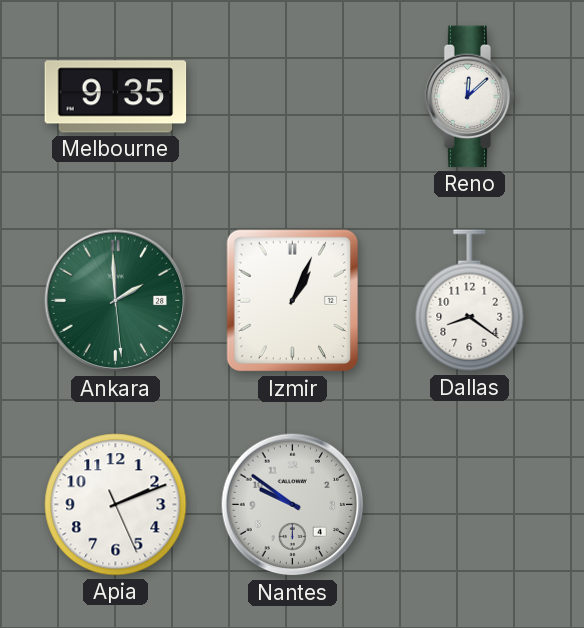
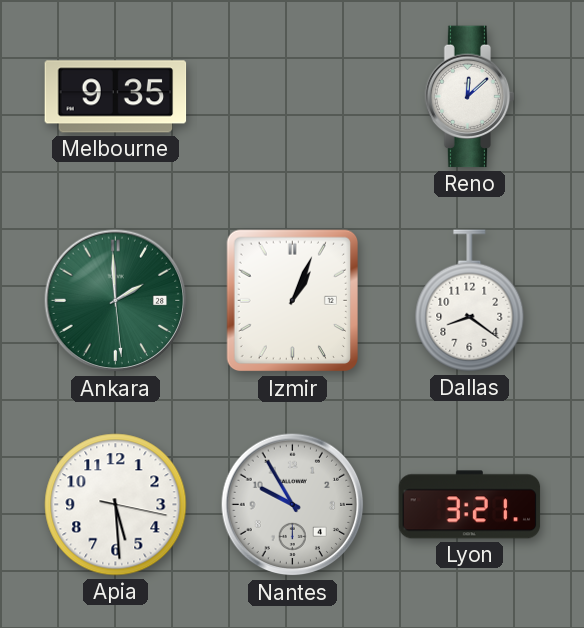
Apia: 2:11 -> 5:29
Nantes: 9:51 -> 9:55
Lyon: none -> 3:21
